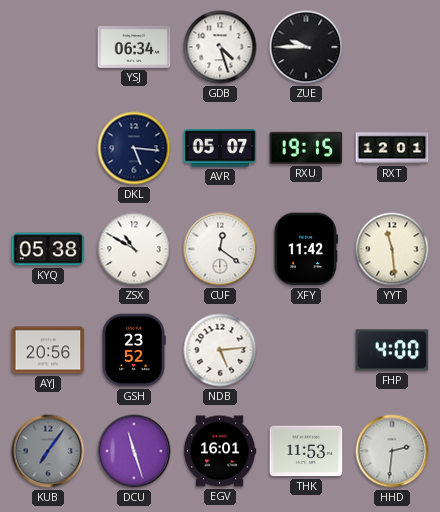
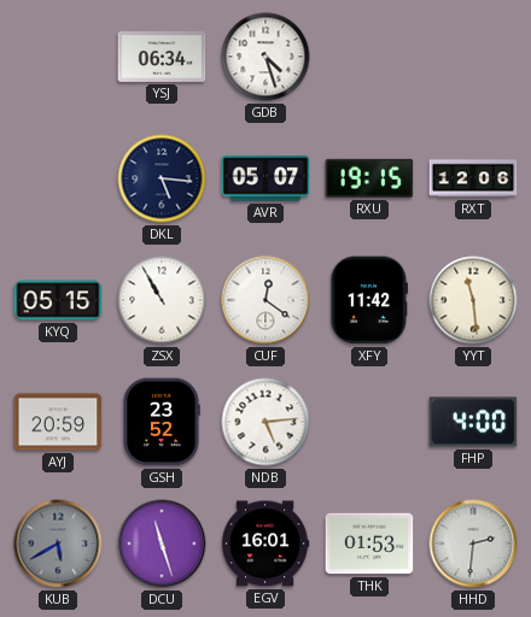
ZUE: 9:45 -> none
RXT: 12:01 -> 12:06
KYQ: 05:38 -> 05:15
ZSX: 10:50 -> 10:55
AYJ: 20:56 -> 20:59
KUB: 7:06 -> 5:40
THK: 11:53 -> 01:53
